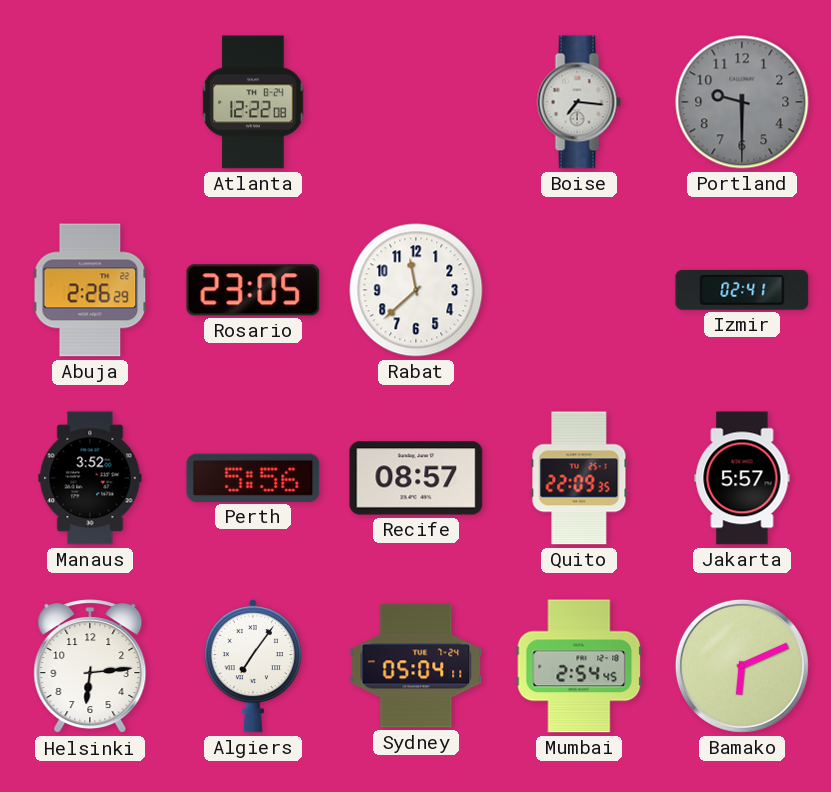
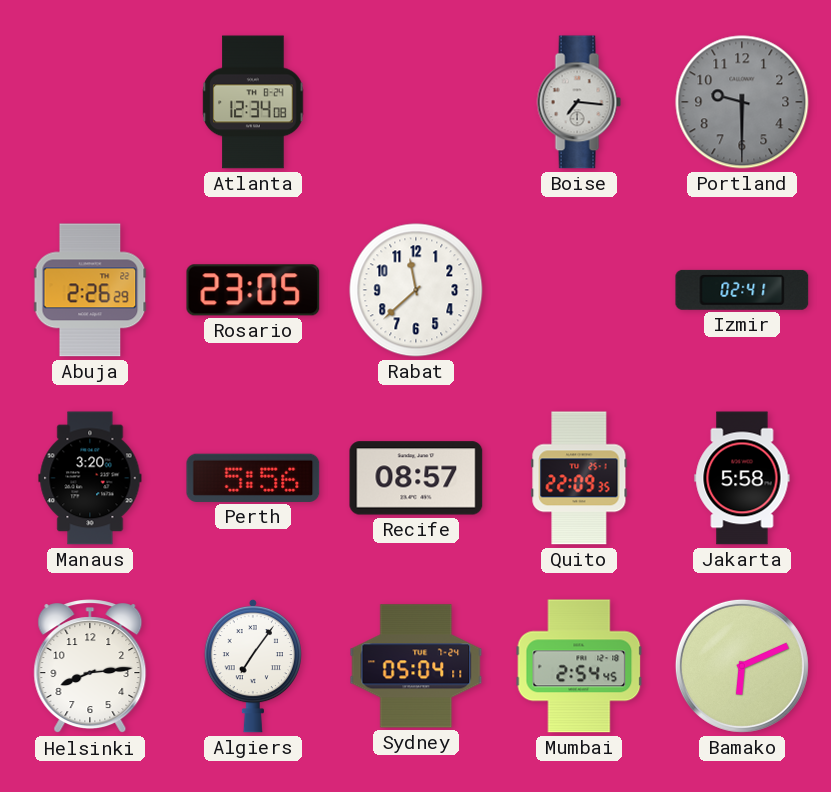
Atlanta: 12:22 -> 12:34
Manaus: 3:52 -> 3:20
Jakarta: 5:57 -> 5:58
Helsinki: 6:14 -> 8:14
